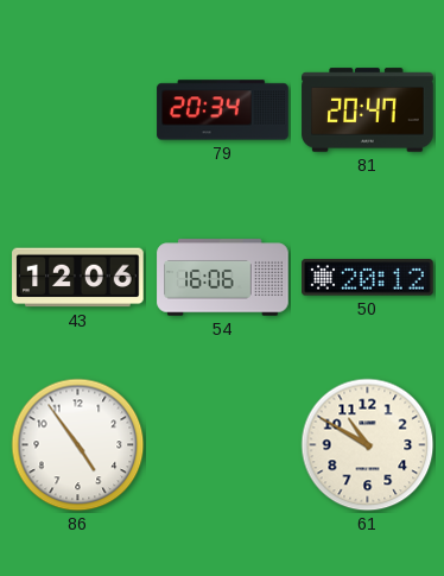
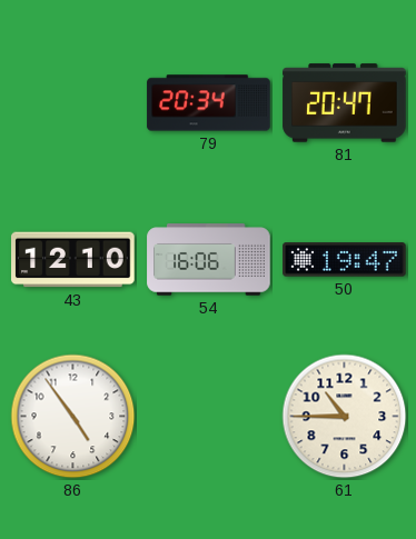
43: 12:06 -> 12:10
50: 20:12 -> 19:47
61: 10:50 -> 10:45
